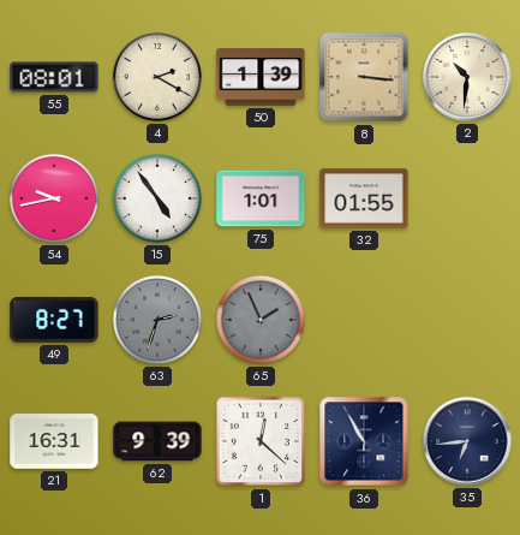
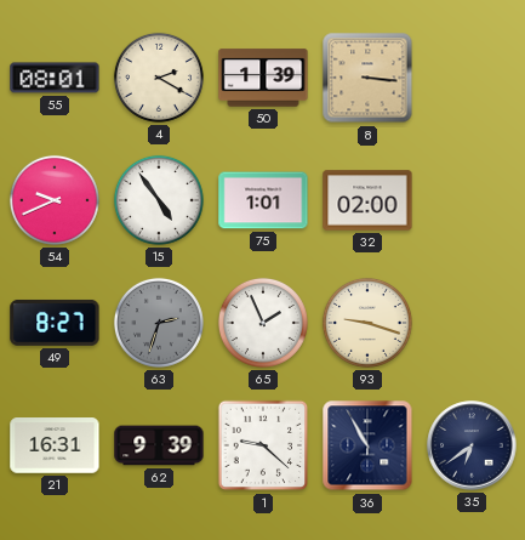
2: 10:31 -> none
54: 9:43 -> 9:41
32: 01:55 -> 02:00
65 dial: grey -> white
93: none -> 9:18
1: 12:22 -> 9:22
35: 6:44 -> 6:39
